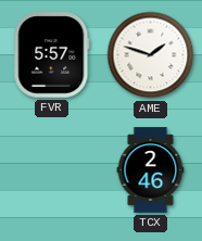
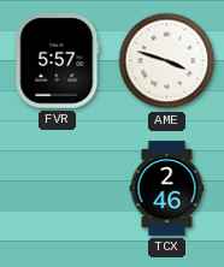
AME: 1:48 -> 3:48
